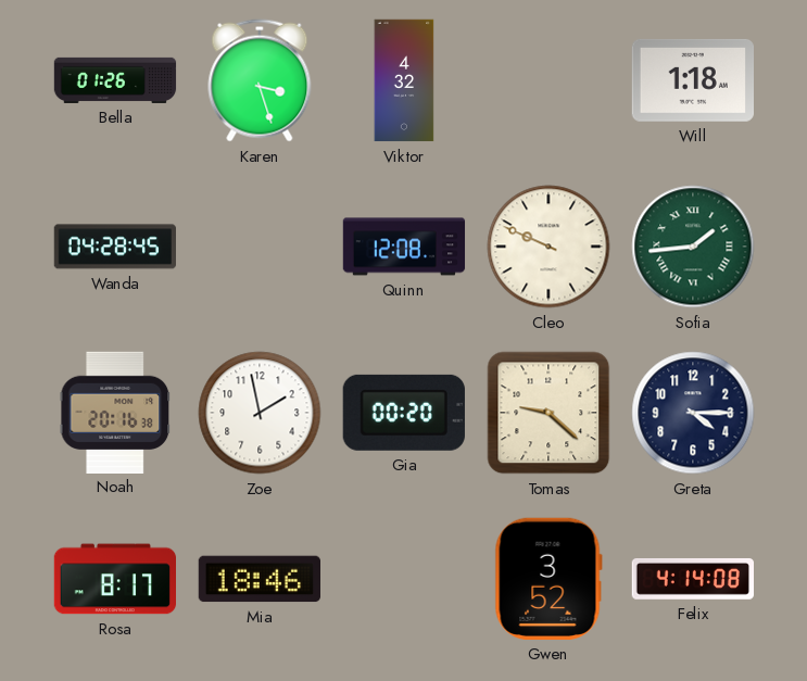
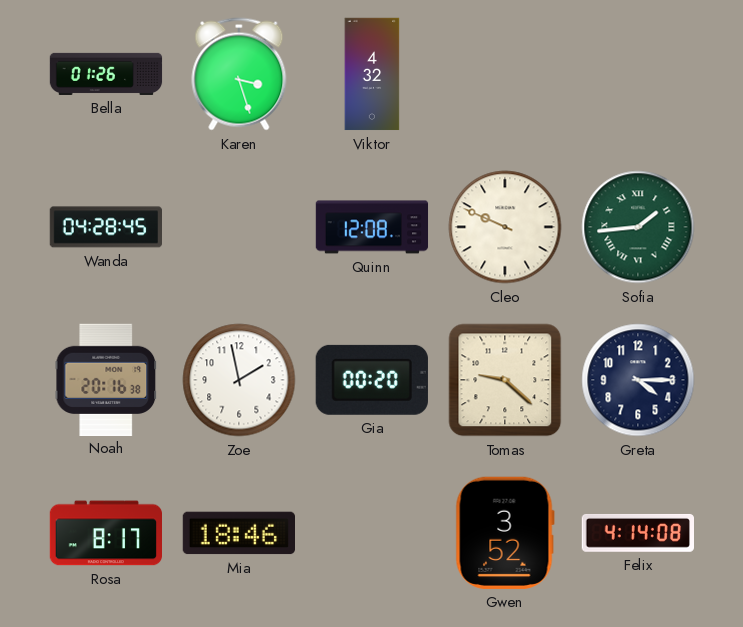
Will: 1:18 -> none
